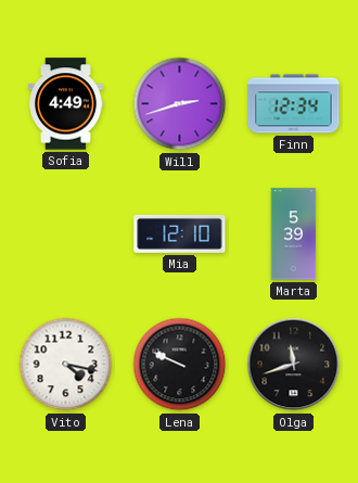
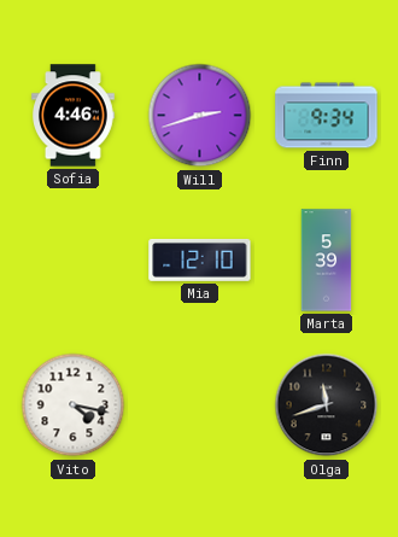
Sofia: 4:49 -> 4:46
Finn: 12:34 -> 9:34
Lena: 9:49 -> none
